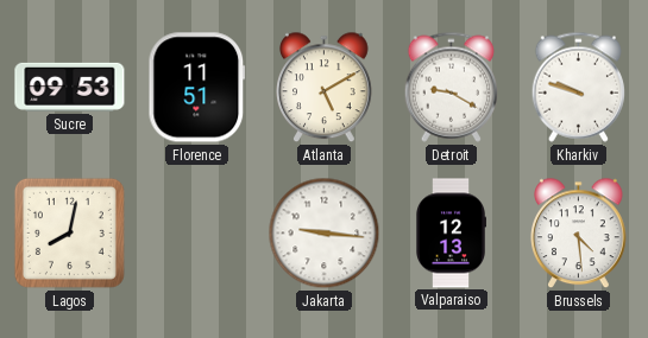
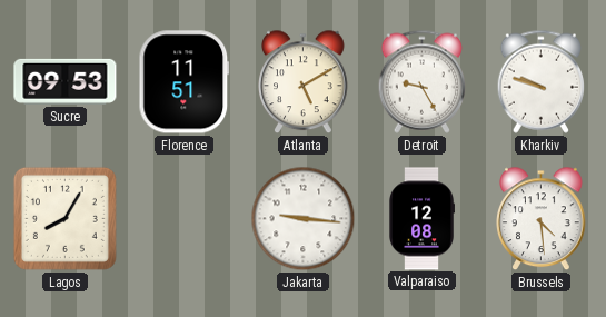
Detroit: 9:20 -> 9:25
Lagos: 8:02 -> 8:05
Valparaiso: 12:13 -> 12:08
